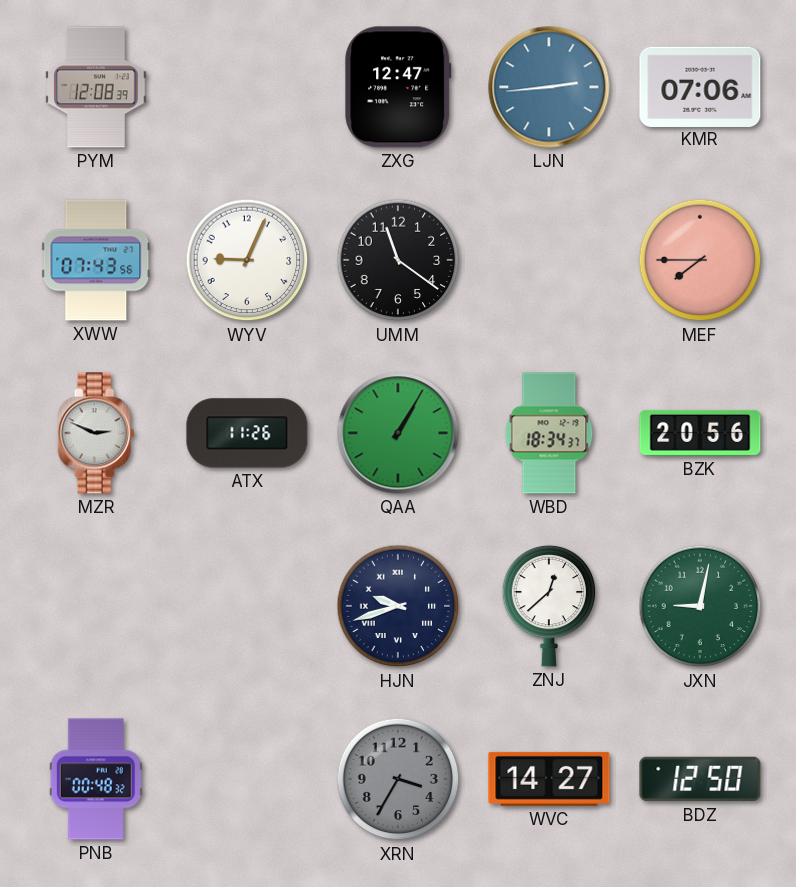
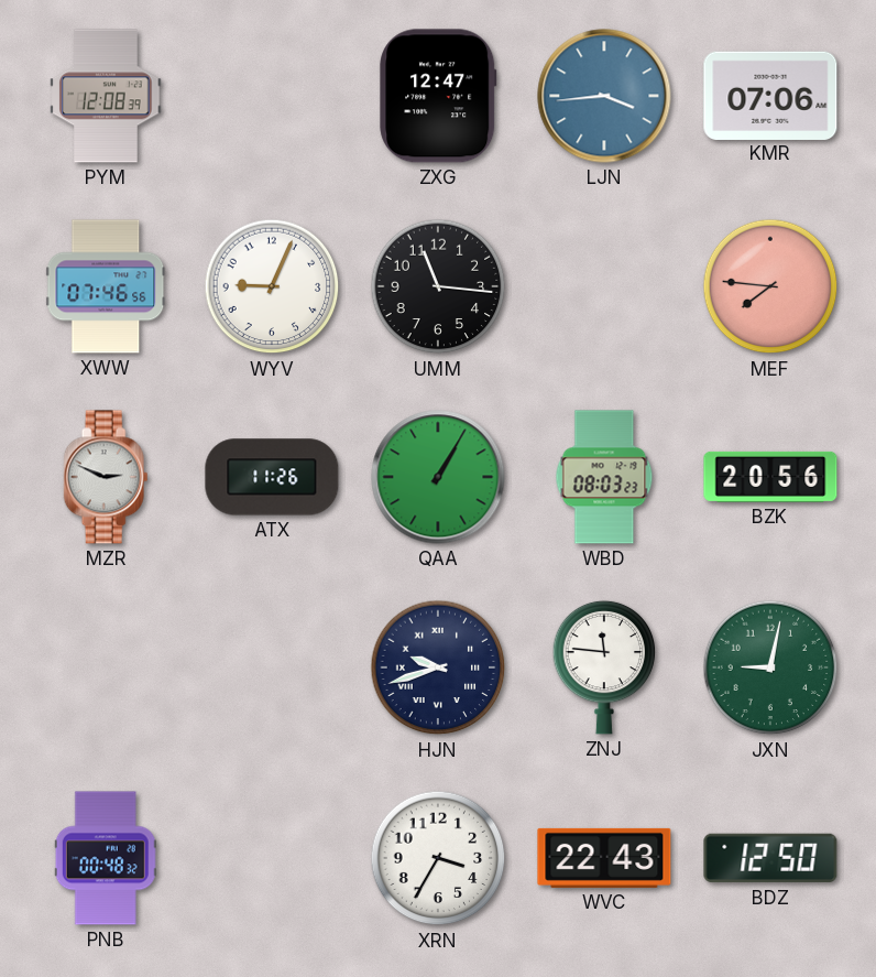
LJN: 2:44 -> 3:44
XWW: 07:43 -> 07:46
UMM: 11:21 -> 11:16
MEF: 7:45 -> 7:46
WBD: 18:34 -> 08:03
ZNJ: 12:38 -> 11:46
XRN dial: grey -> white
WVC: 14:27 -> 22:43
